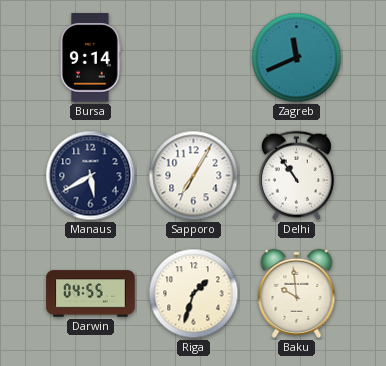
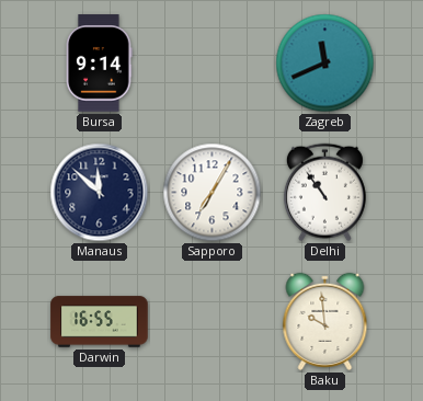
Manaus: 5:40 -> 11:52
Darwin: 04:55 -> 16:55
Riga: 1:33 -> none
